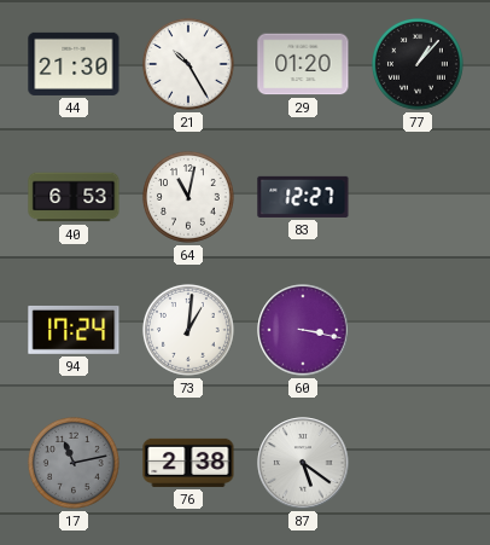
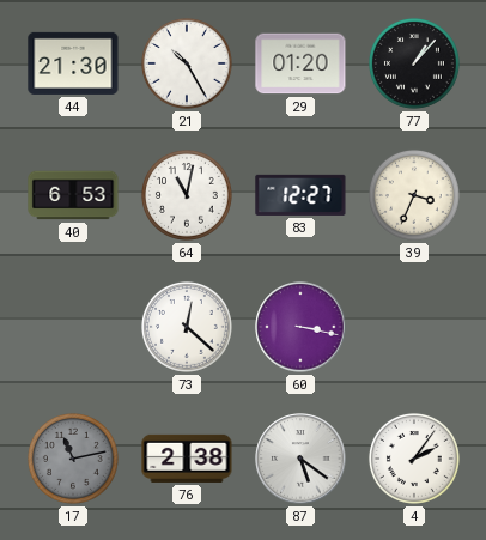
39: none -> 3:34
94: 17:24 -> none
73: 1:01 -> 12:22
4: none -> 2:06
